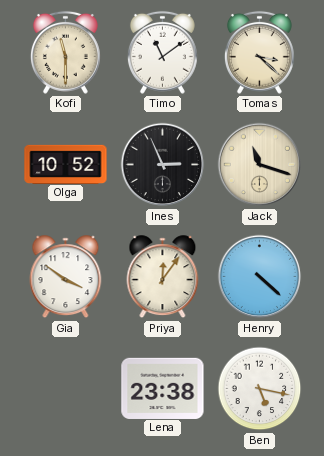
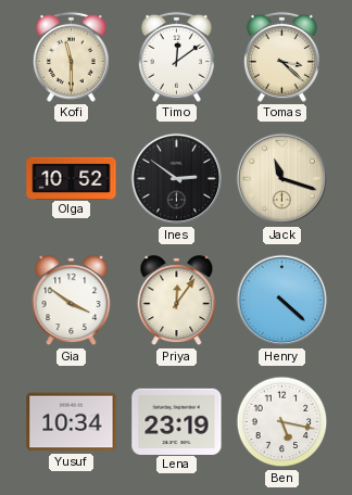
Timo: 11:09 -> 12:09
Ines: 2:56 -> 2:51
Yusuf: none -> 10:34
Lena: 23:38 -> 23:19
